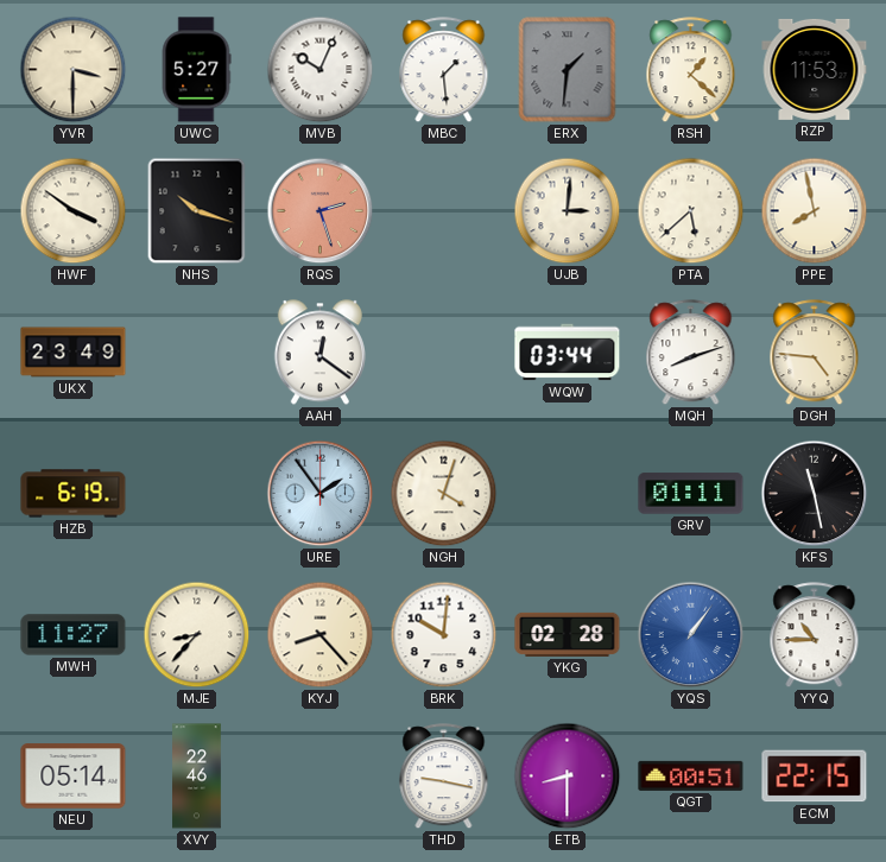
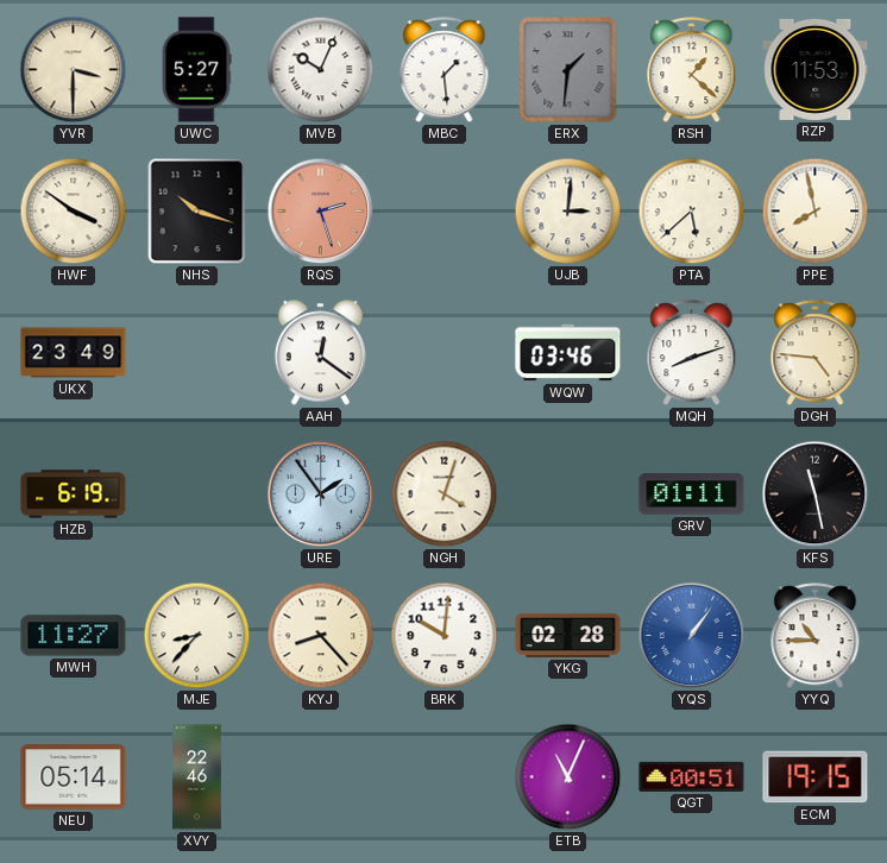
WQW: 03:44 -> 03:46
THD: 9:17 -> none
ETB: 8:30 -> 11:04
ECM: 22:15 -> 19:15
